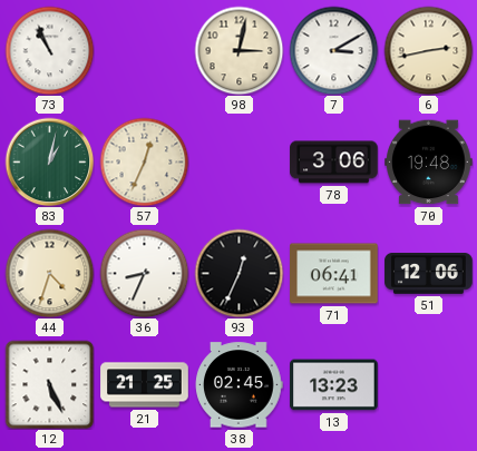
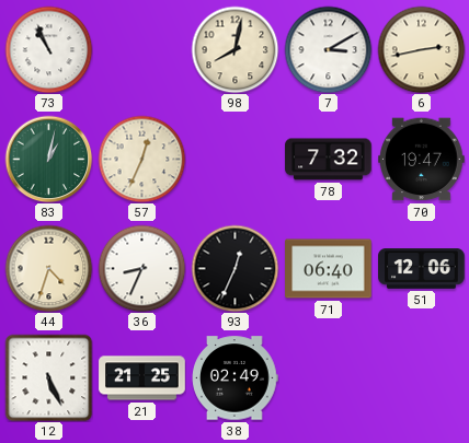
98: 3:02 -> 8:02
78: 3:06 -> 7:32
70: 19:48 -> 19:47
71: 06:41 -> 06:40
38: 02:45 -> 02:49
13: 13:23 -> none
